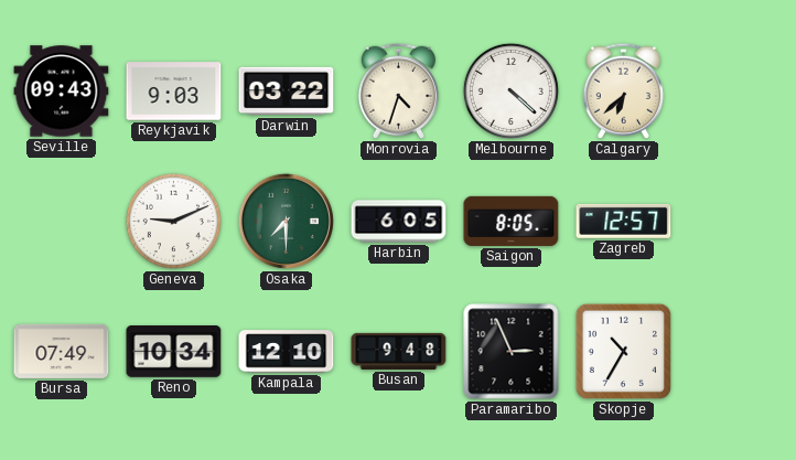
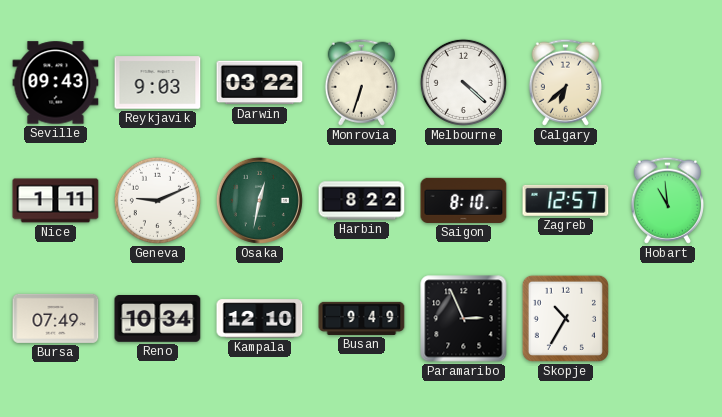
Monrovia: 4:33 -> 6:33
Nice: none -> 1:11
Osaka: 7:30 -> 12:32
Harbin: 6:05 -> 8:22
Saigon: 8:05 -> 8:10
Hobart: none -> 10:59
Busan: 9:48 -> 9:49
